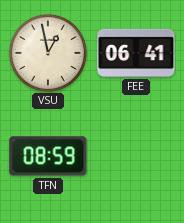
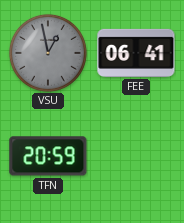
VSU dial: cream -> grey
TFN: 08:59 -> 20:59
